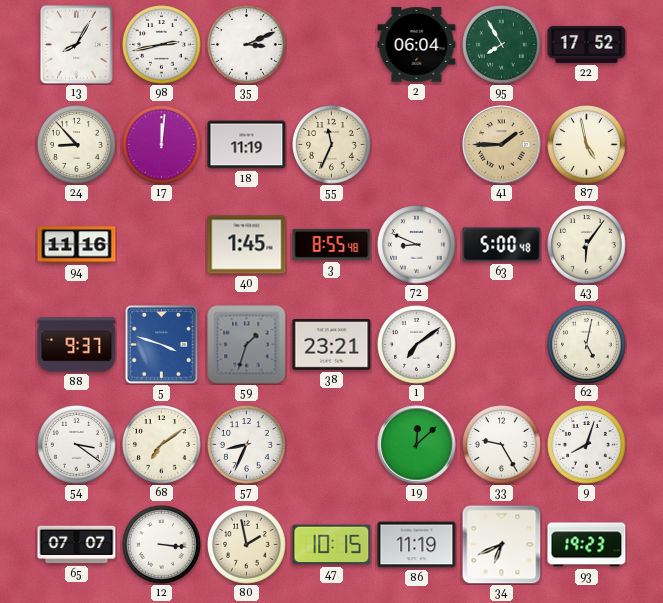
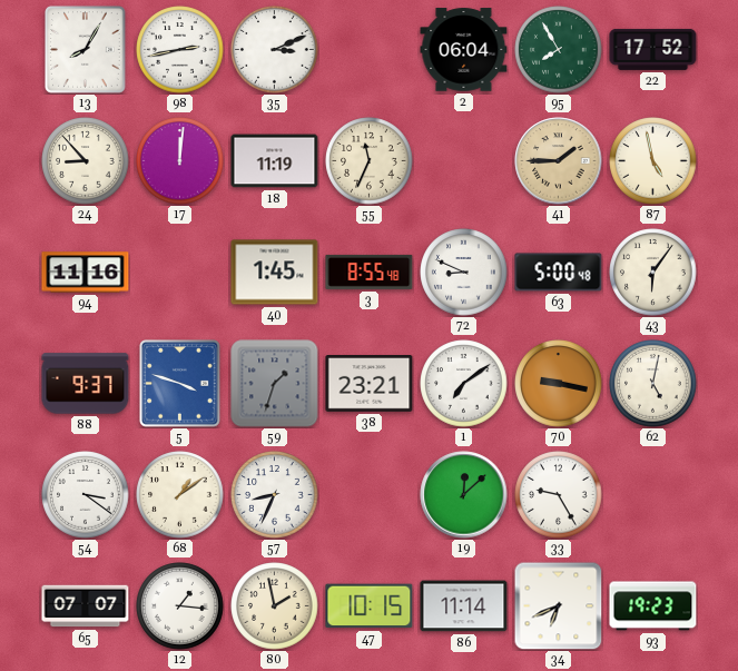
70: none -> 9:17
68: 7:09 -> 1:09
9: 8:03 -> none
12: 3:16 -> 1:16
86: 11:19 -> 11:14
